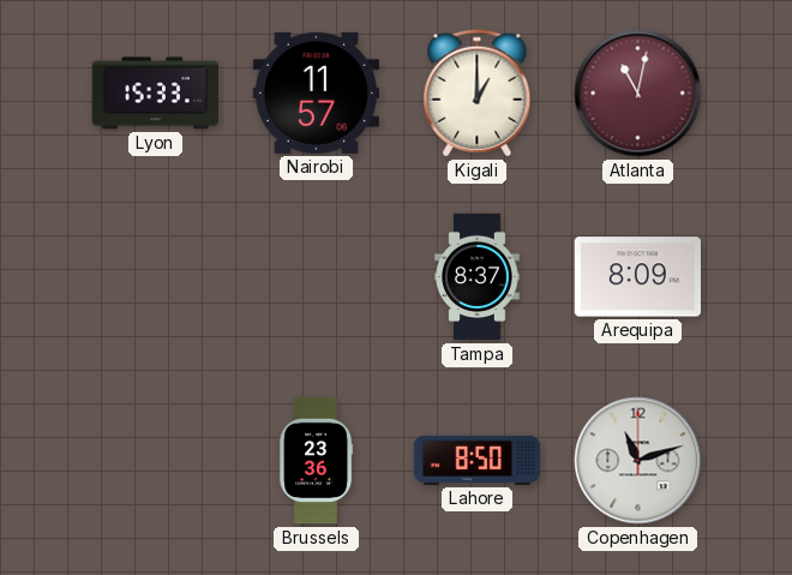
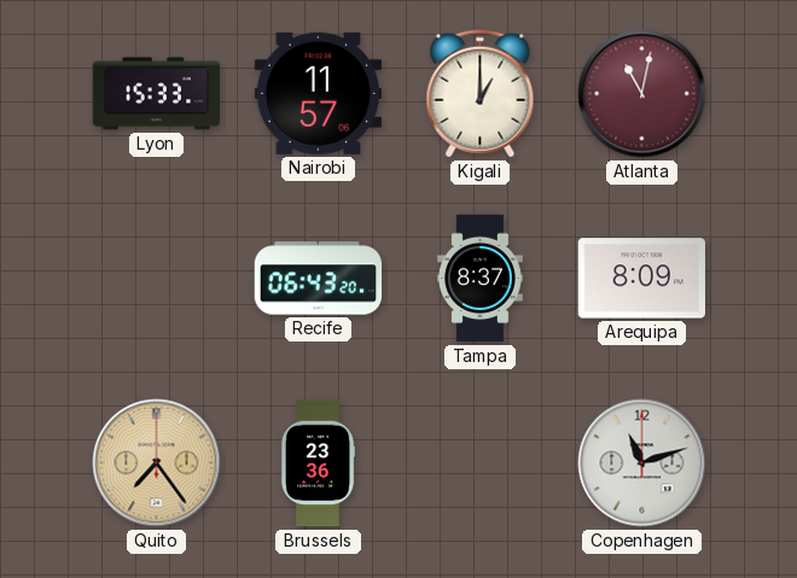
Recife: none -> 06:43
Quito: none -> 7:24
Lahore: 8:50 -> none
